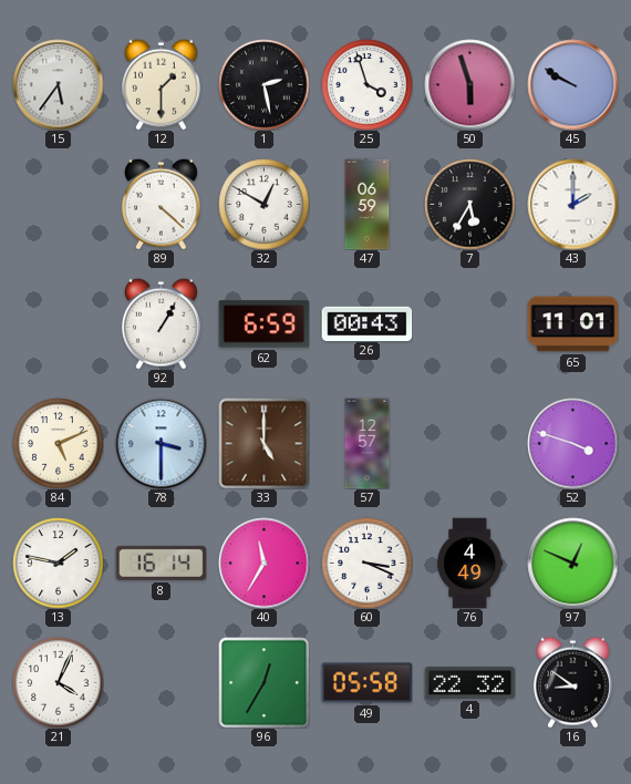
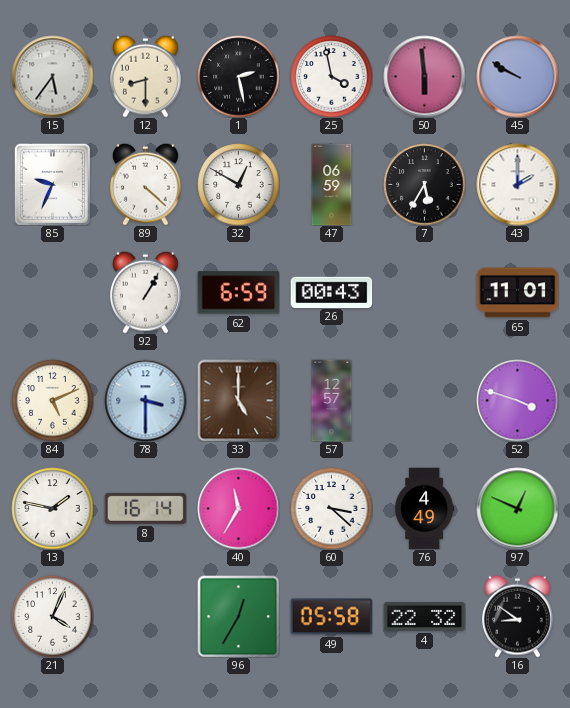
12: 1:30 -> 8:30
25: 3:57 -> 3:58
50: 5:57 -> 5:59
85: none -> 9:34
60: 3:19 -> 3:22
